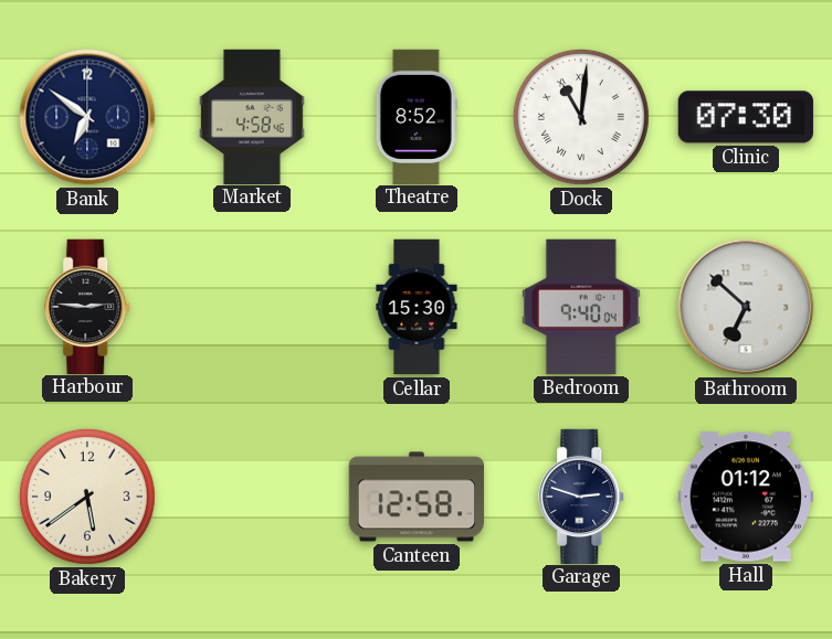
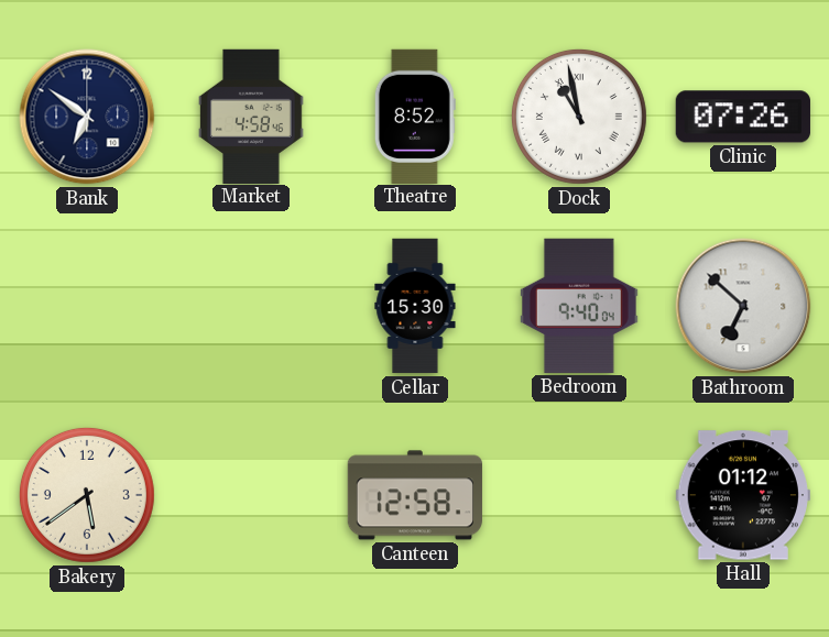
Dock: 11:01 -> 10:58
Clinic: 07:30 -> 07:26
Harbour: 2:46 -> none
Garage: 2:48 -> none
